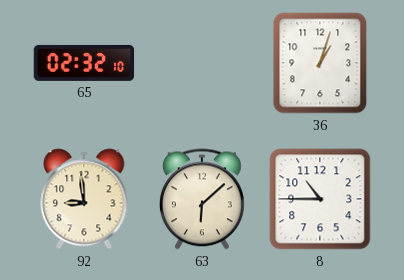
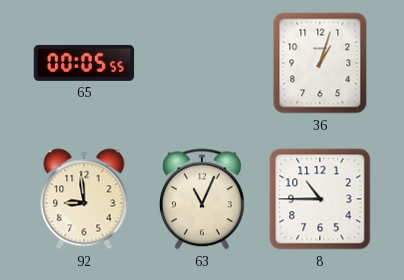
65: 02:32 -> 00:05
63: 6:08 -> 11:04
